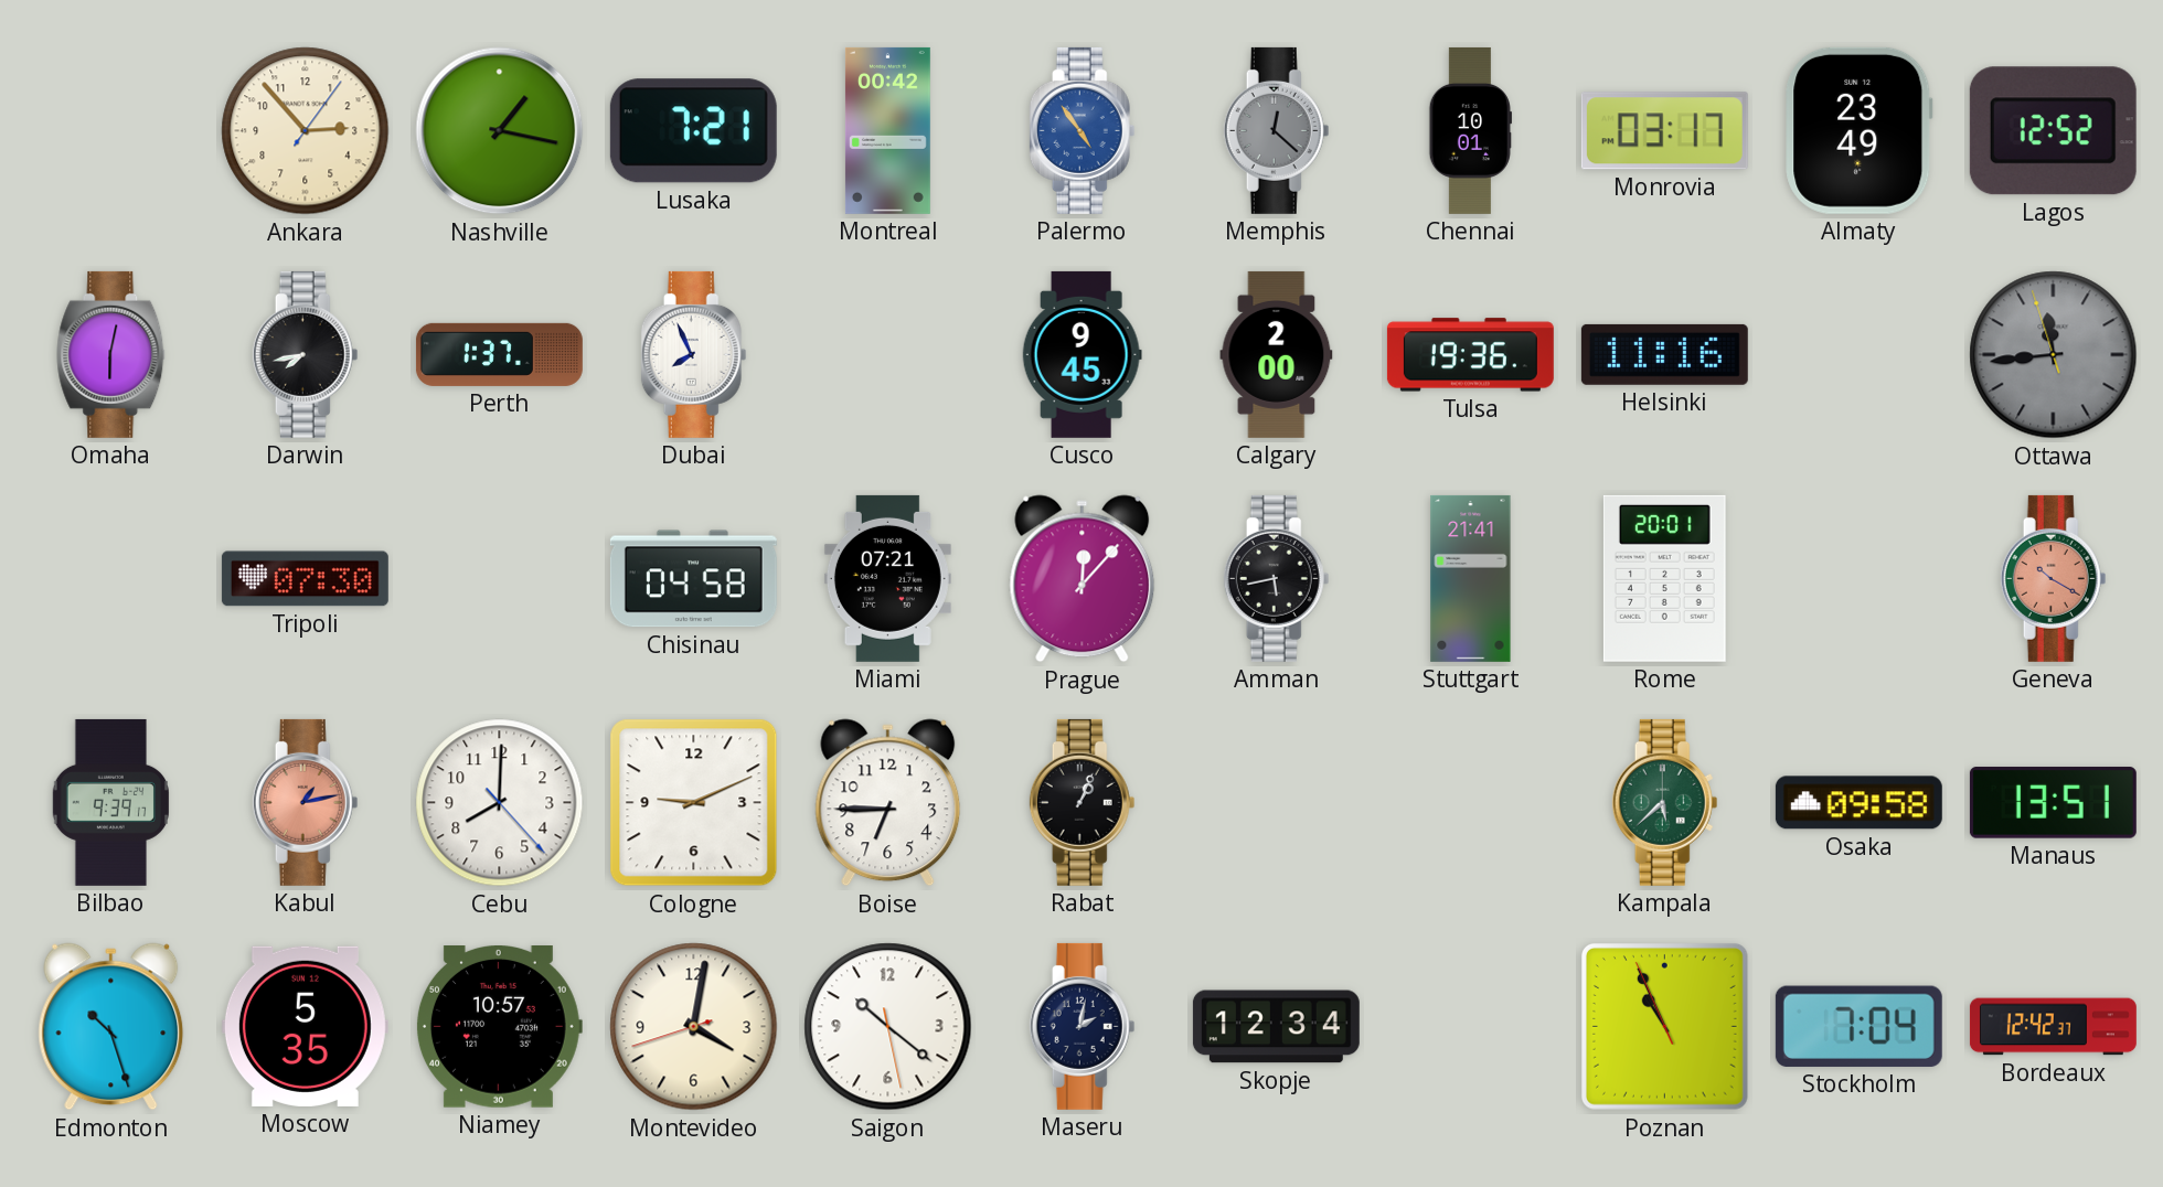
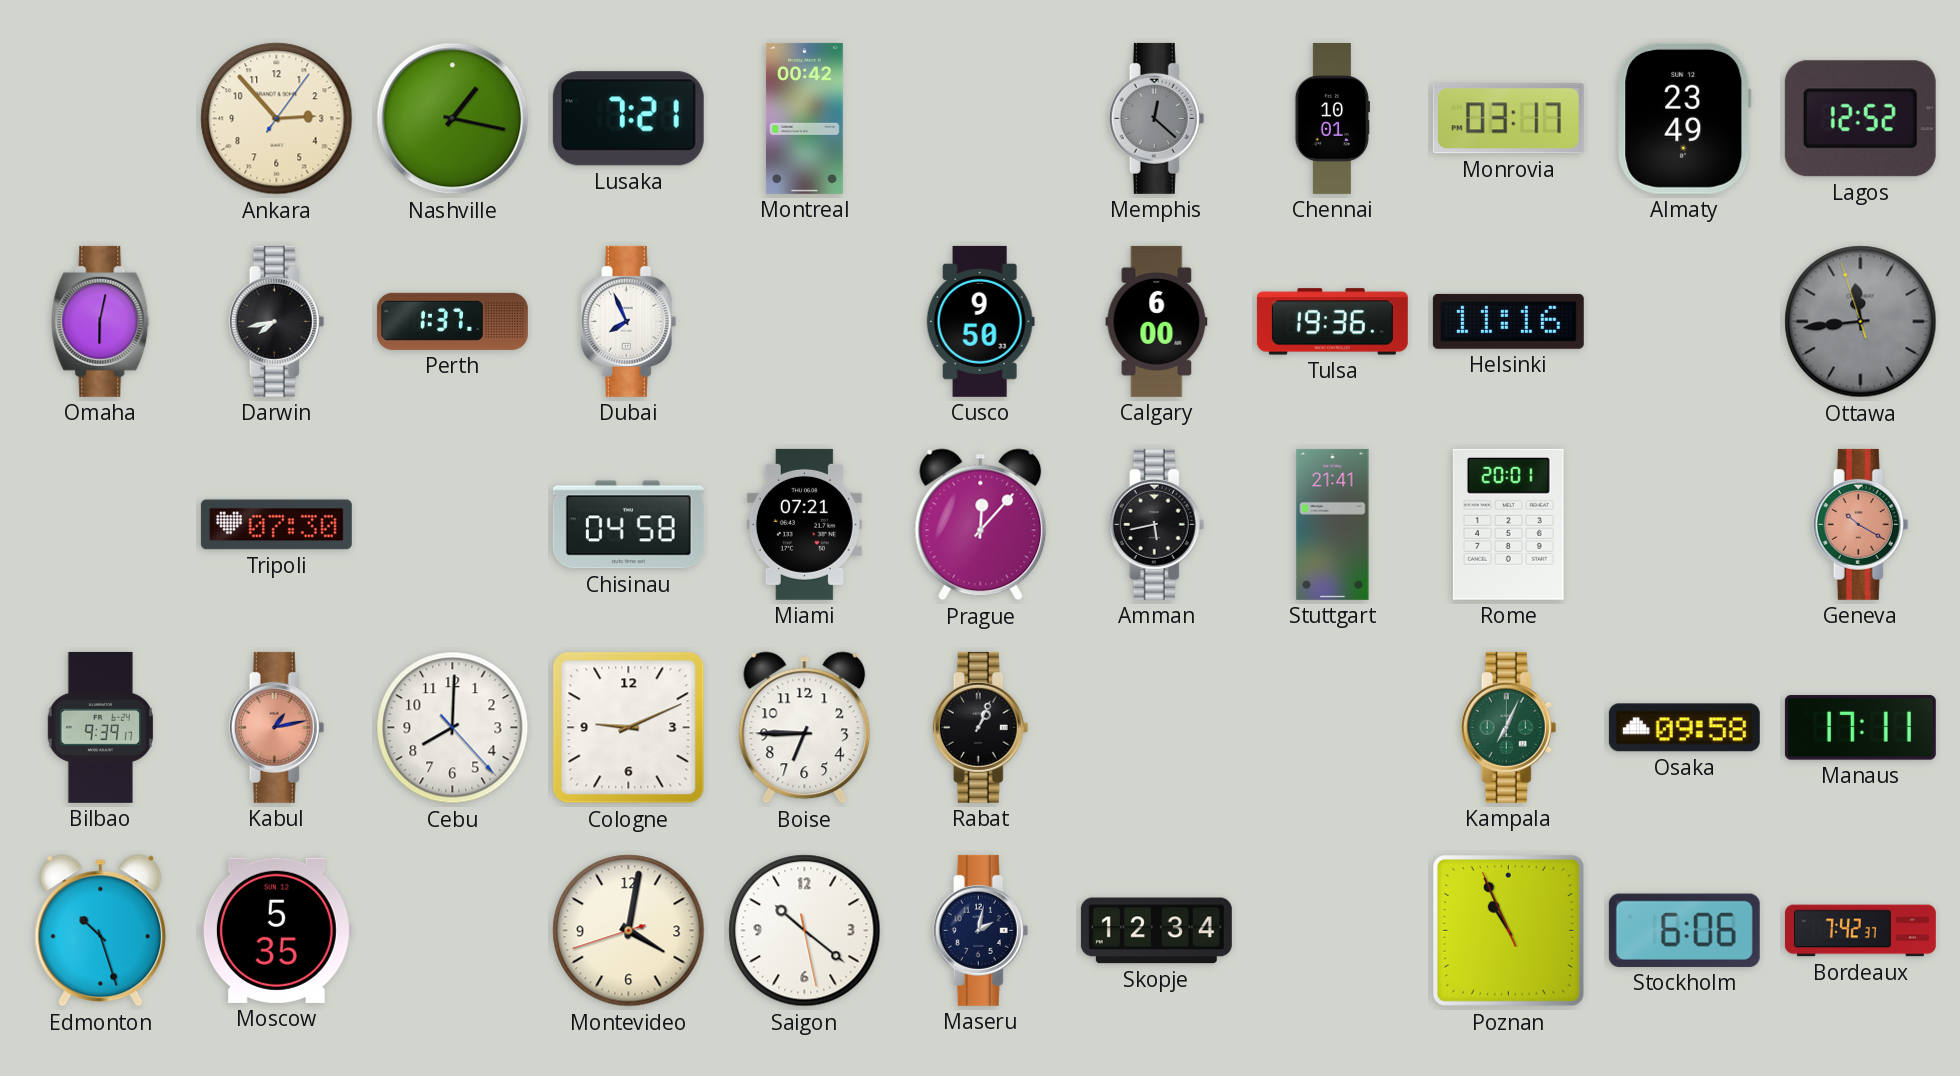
Palermo: 4:54 -> none
Cusco: 9:45 -> 9:50
Calgary: 2:00 -> 6:00
Kampala: 5:38 -> 7:04
Manaus: 13:51 -> 17:11
Niamey: 10:57 -> none
Stockholm: 7:04 -> 6:06
Bordeaux: 12:42 -> 7:42
